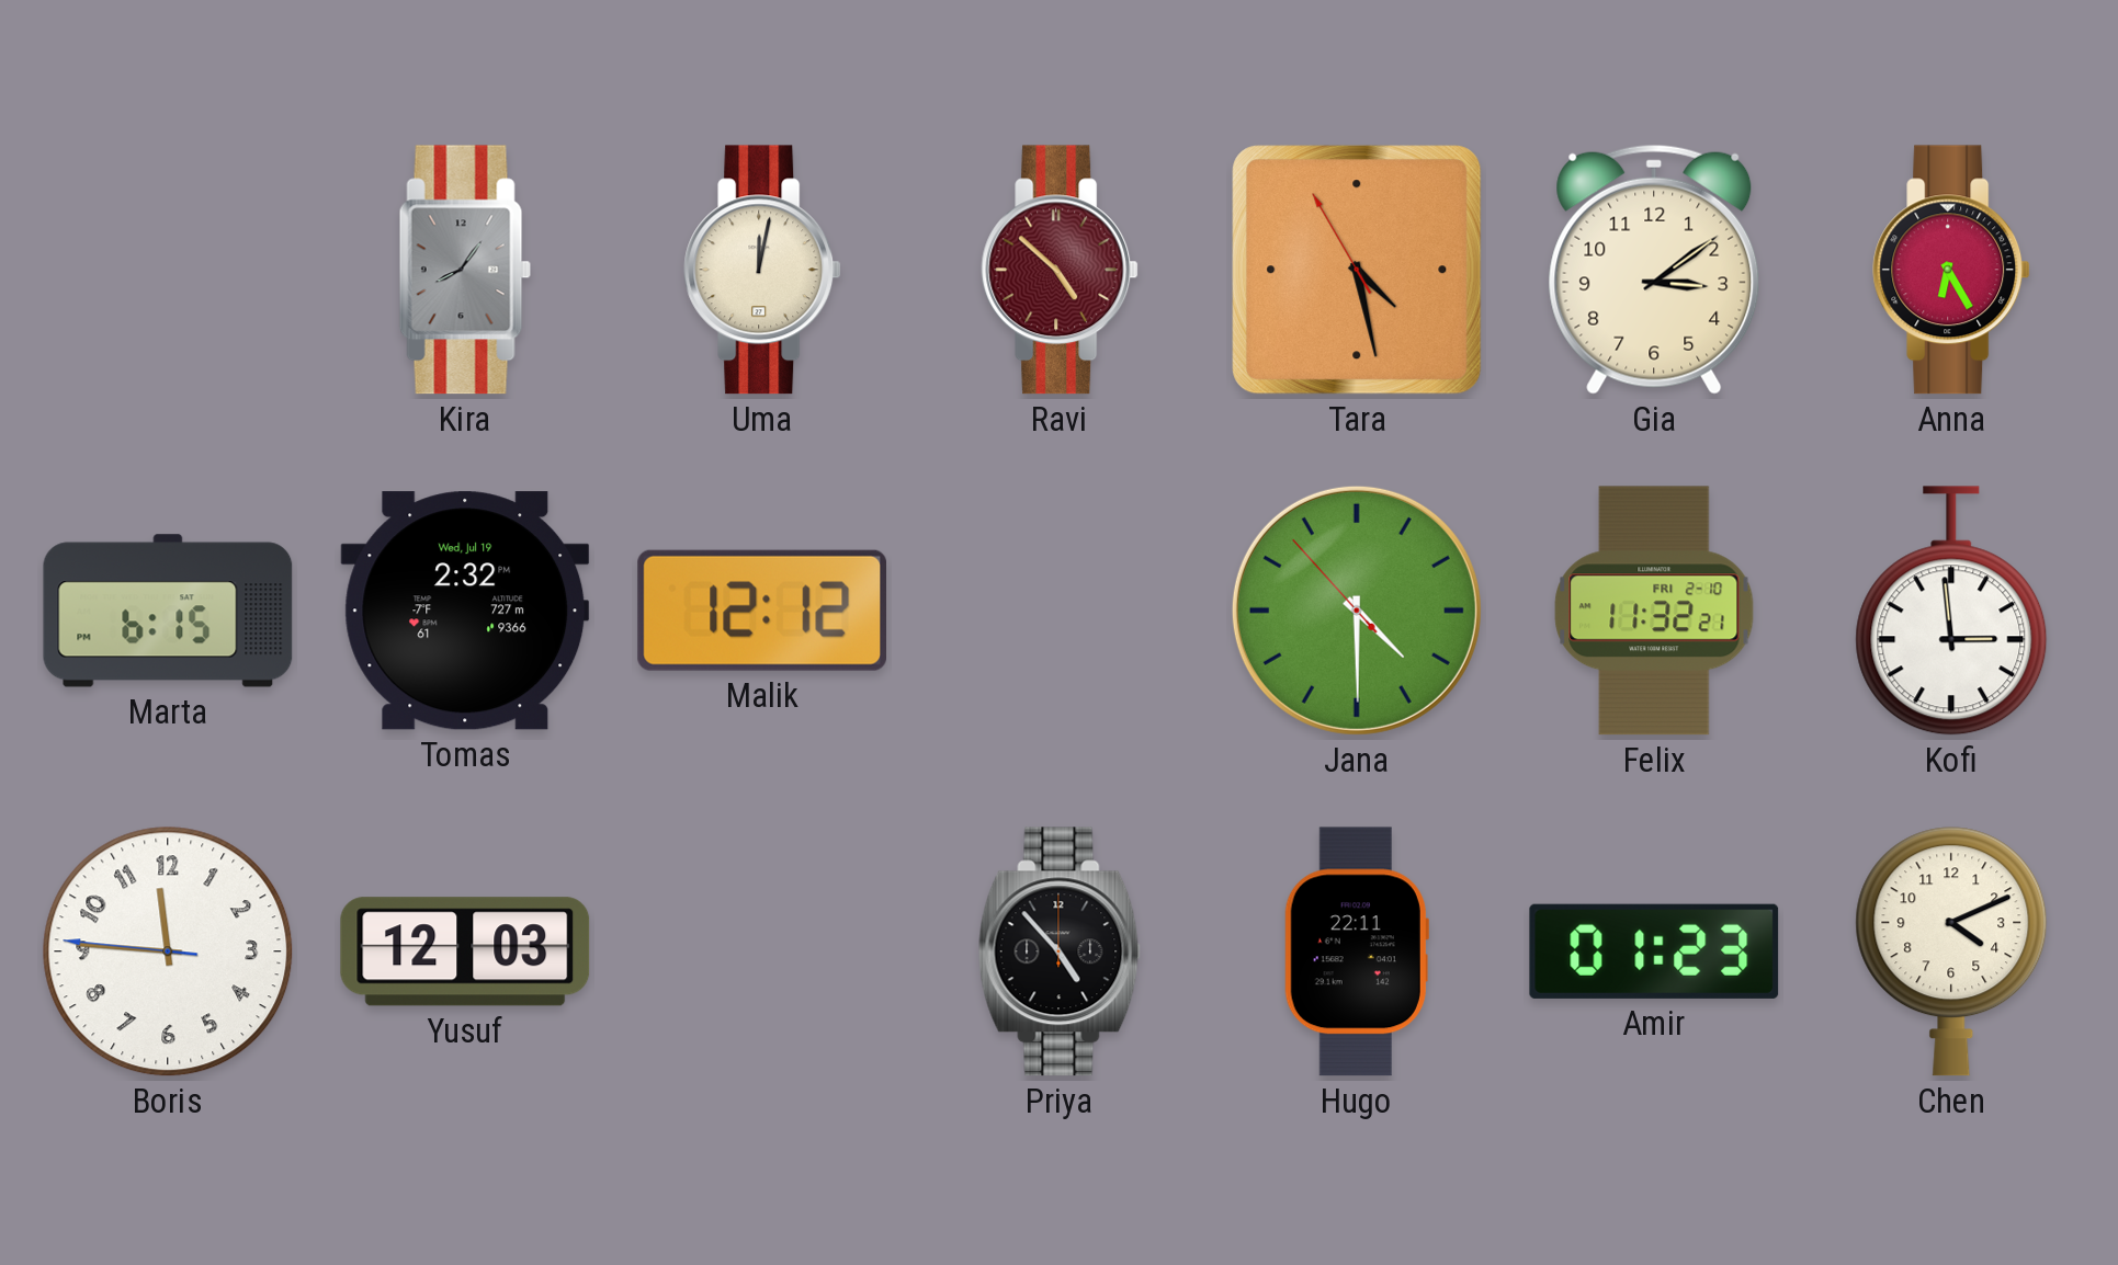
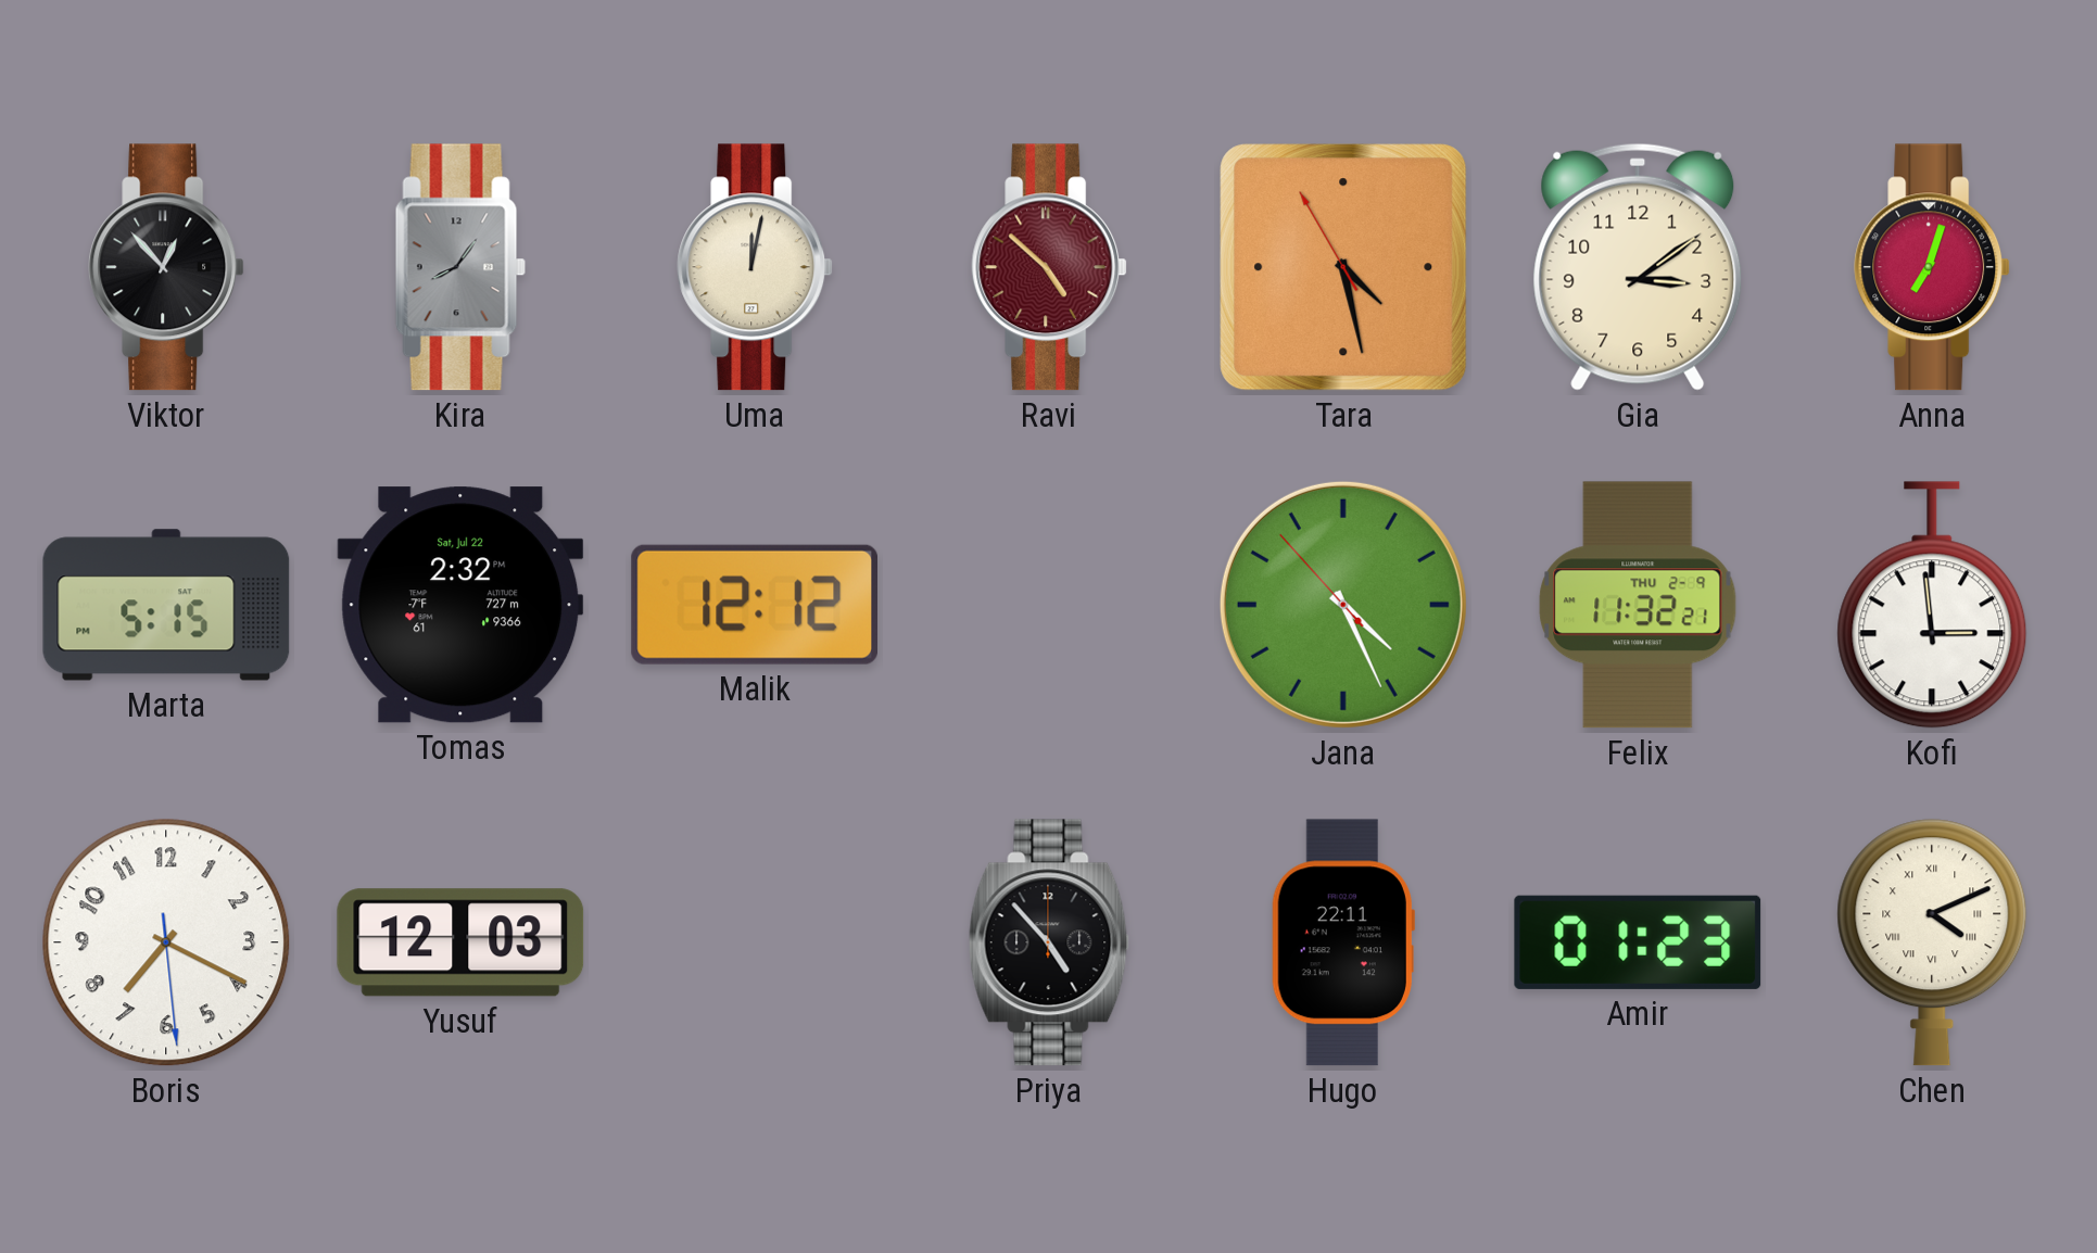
Viktor: none -> 12:53
Anna: 6:25 -> 7:03
Marta: 6:15 -> 5:15
Tomas date: Wed, Jul 19 -> Sat, Jul 22
Jana: 4:29 -> 4:25
Felix date: FRI 2-10 -> THU 2-9
Boris: 11:45 -> 7:19
Chen numerals: Arabic -> Roman
